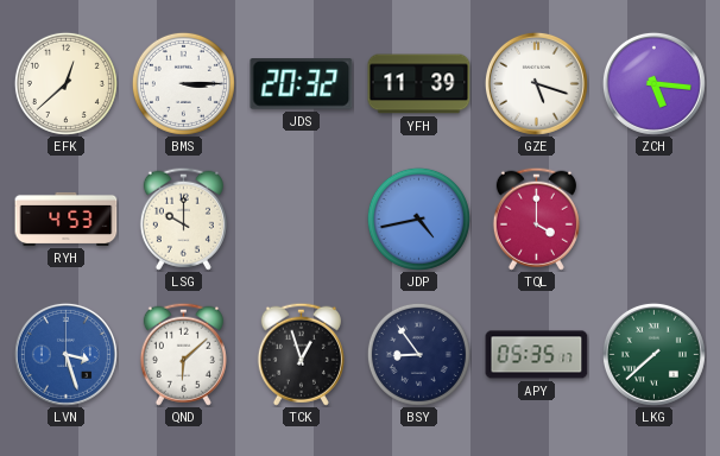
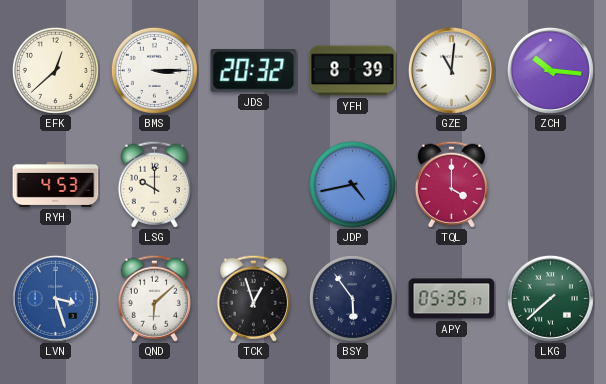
YFH: 11:39 -> 8:39
GZE: 5:18 -> 11:01
ZCH: 5:16 -> 10:16
BSY: 8:54 -> 5:54
